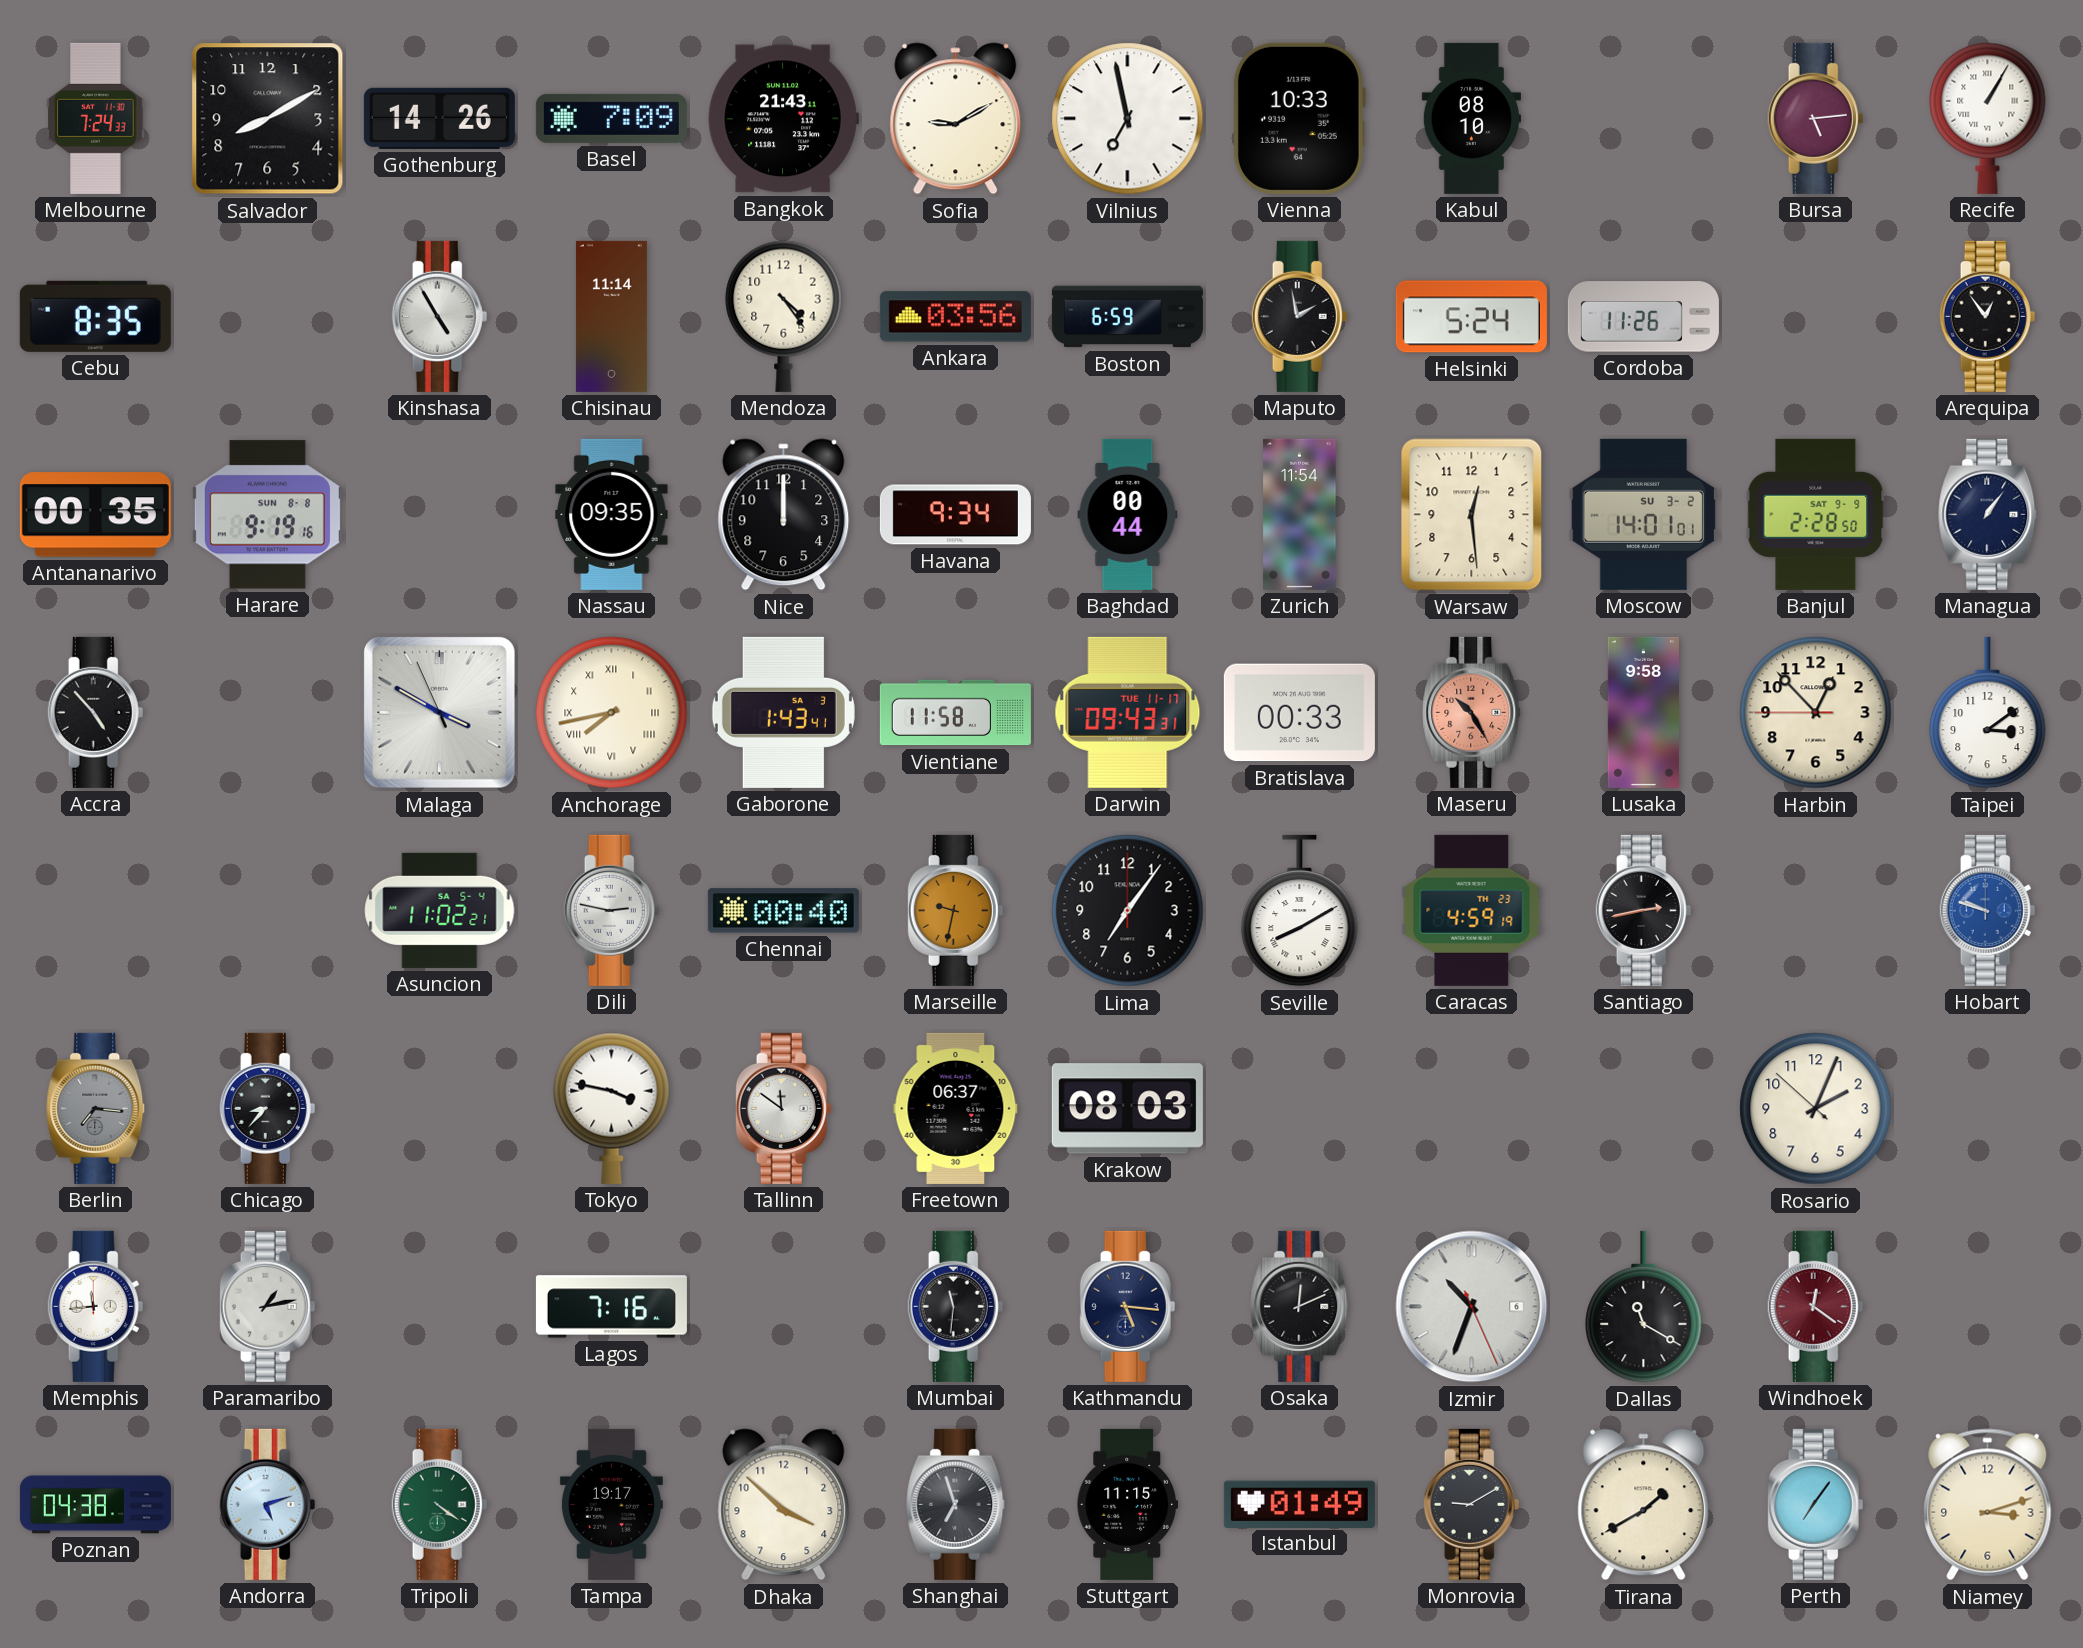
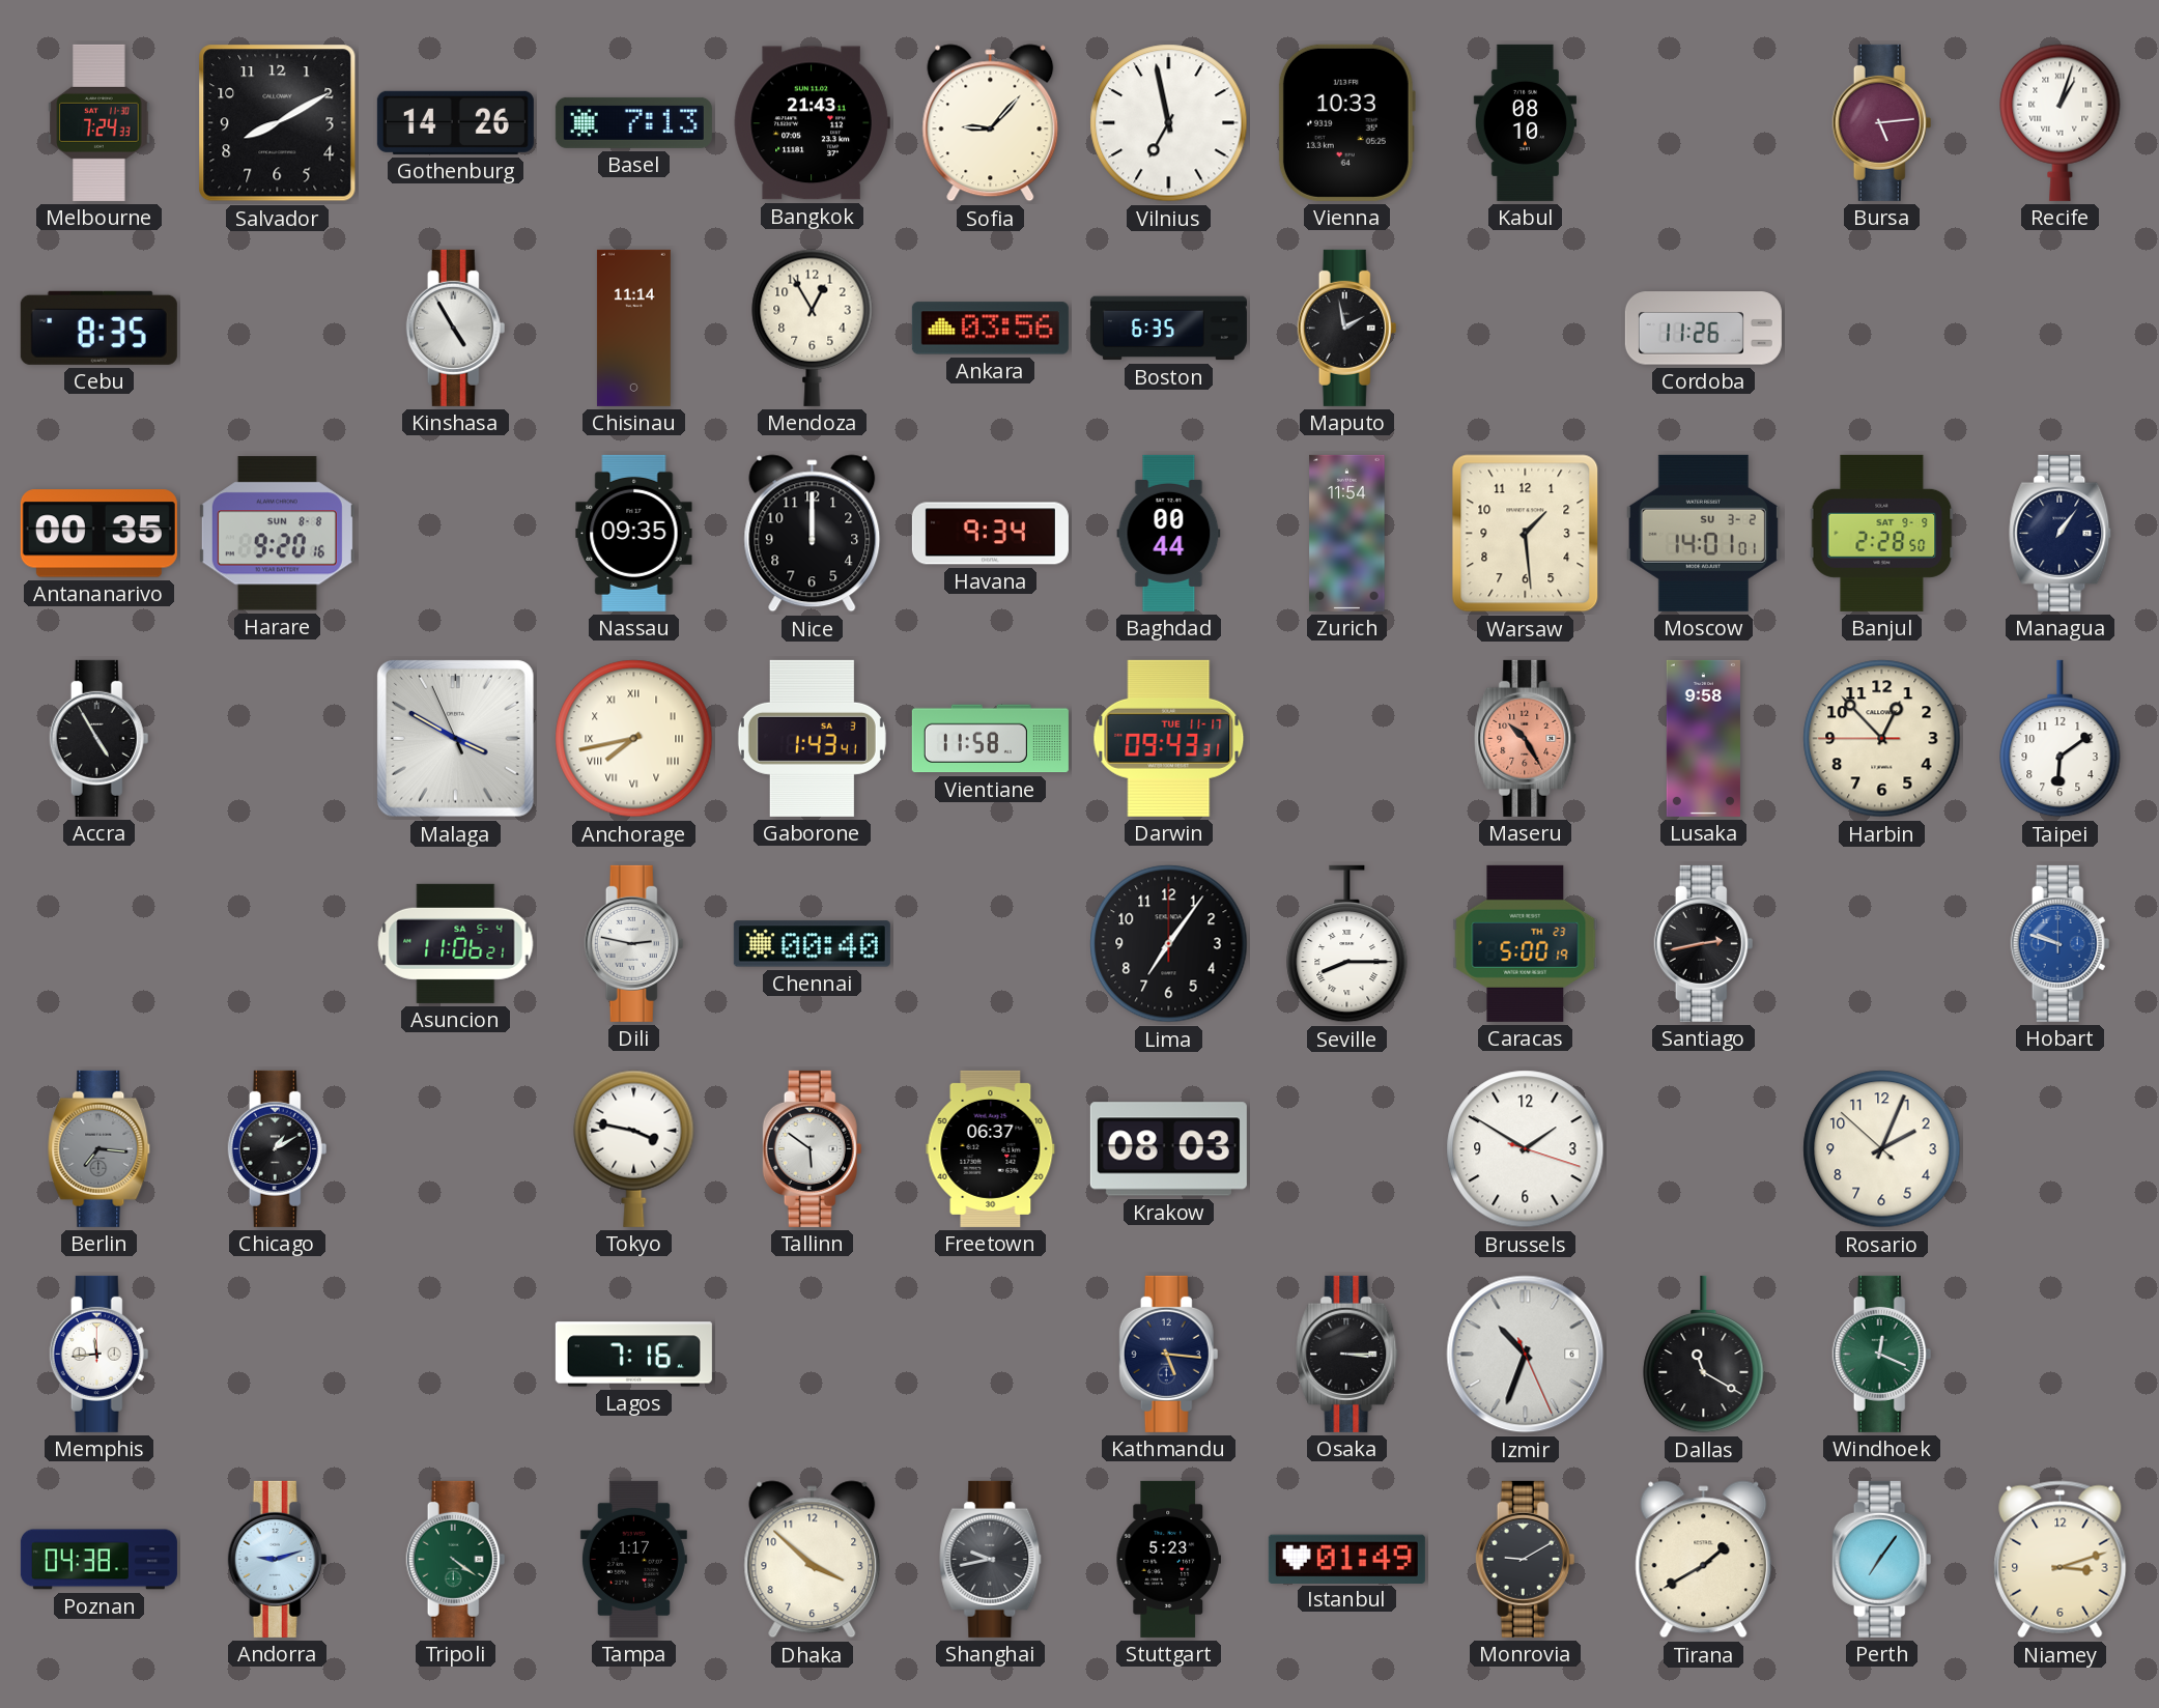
Basel: 7:09 -> 7:13
Sofia: 9:10 -> 9:07
Recife: 1:05 -> 1:03
Mendoza: 4:24 -> 12:55
Boston: 6:59 -> 6:35
Helsinki: 5:24 -> none
Arequipa: 12:54 -> none
Harare: 9:19 -> 9:20
Warsaw: 12:29 -> 1:29
Accra: 4:53 -> 4:55
Bratislava: 00:33 -> none
Taipei: 3:09 -> 6:09
Asuncion: 11:02 -> 11:06
Marseille: 9:32 -> none
Seville: 8:10 -> 8:15
Caracas: 4:59 -> 5:00
Chicago: 8:37 -> 1:10
Tallinn: 11:51 -> 5:51
Brussels: none -> 1:50
Paramaribo: 1:13 -> none
Mumbai: 11:31 -> none
Osaka: 12:11 -> 3:15
Windhoek: 12:21 -> 12:19
Windhoek dial: burgundy -> green
Andorra: 5:12 -> 9:12
Tampa: 19:17 -> 1:17
Shanghai: 6:57 -> 9:43
Stuttgart: 11:15 -> 5:23
